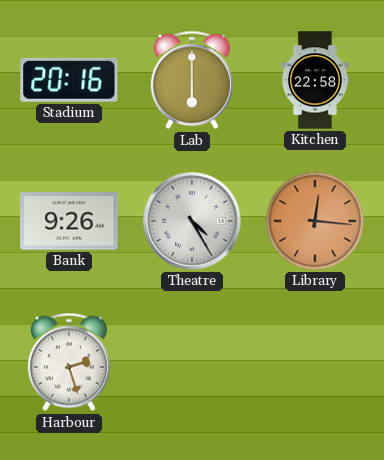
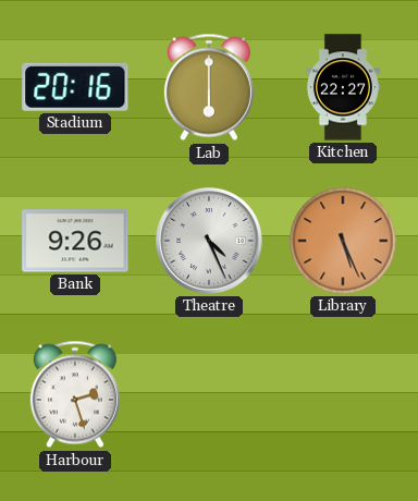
Kitchen: 22:58 -> 22:27
Theatre: 4:25 -> 4:26
Library: 12:16 -> 5:26
